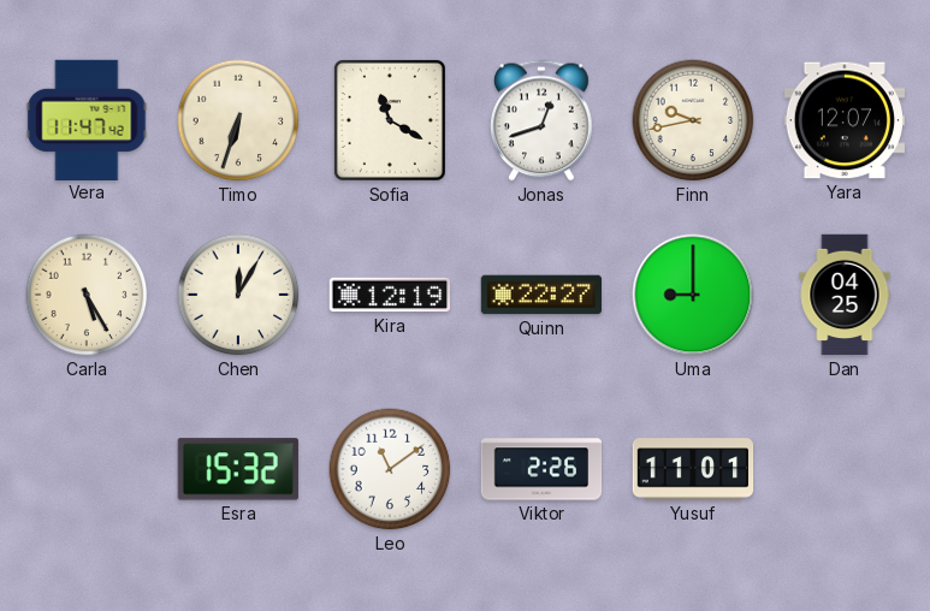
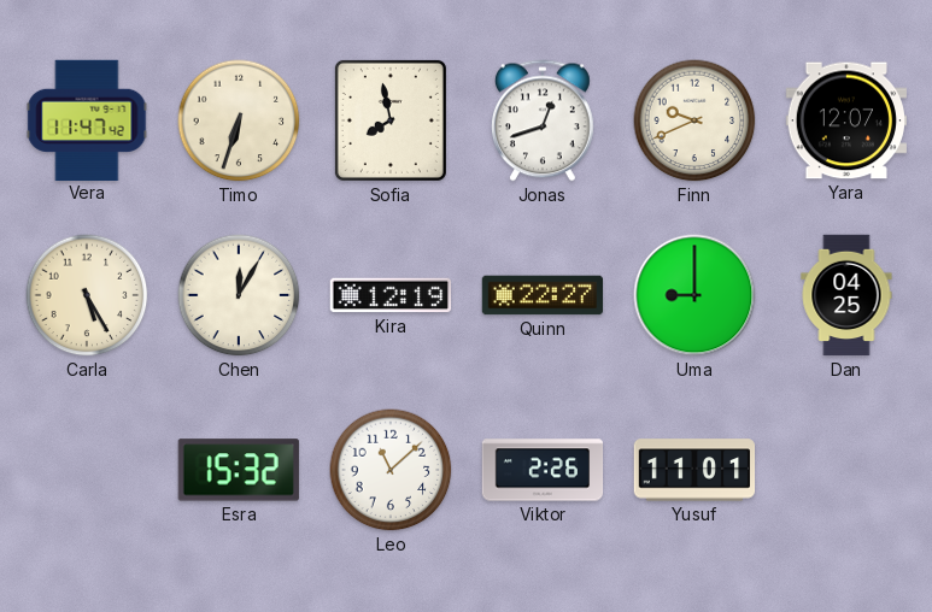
Sofia: 11:20 -> 7:58
Finn: 9:43 -> 9:41
Leo: 11:09 -> 11:08
